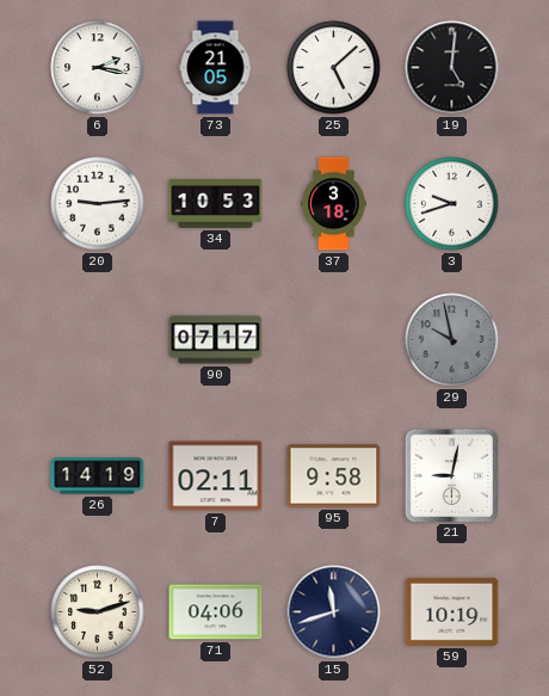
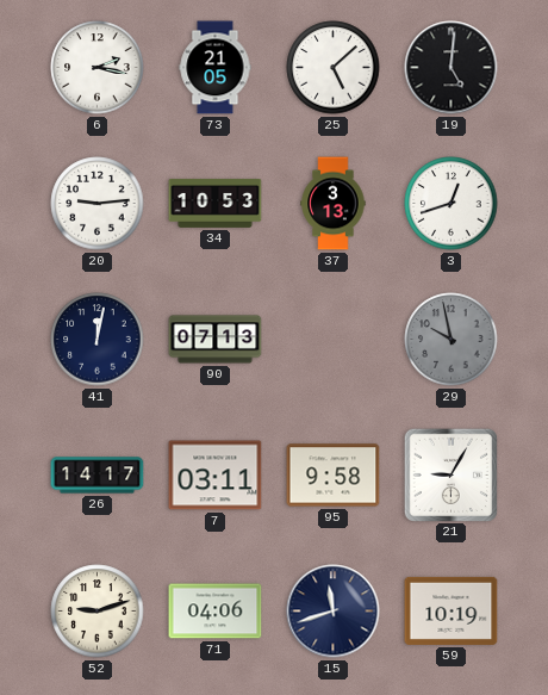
37: 3:18 -> 3:13
3: 9:42 -> 12:42
41: none -> 12:02
90: 07:17 -> 07:13
26: 14:19 -> 14:17
7: 02:11 -> 03:11
21: 9:02 -> 9:05
